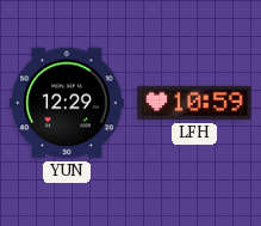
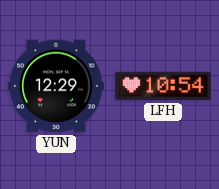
LFH: 10:59 -> 10:54
